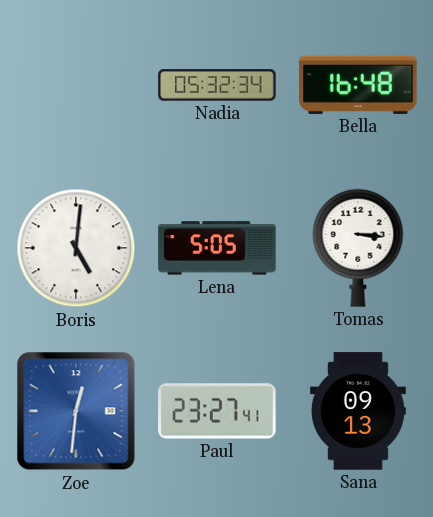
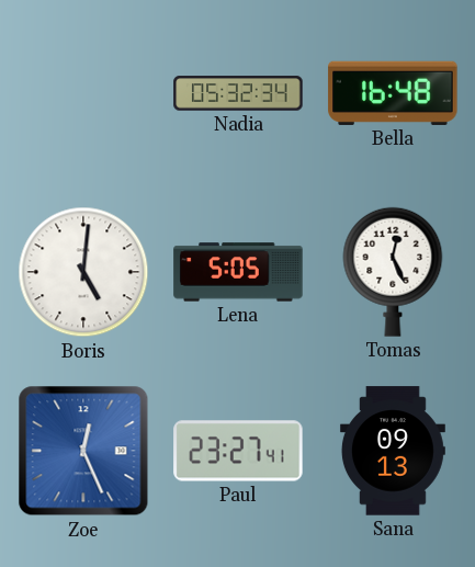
Tomas: 3:16 -> 12:26
Zoe: 12:31 -> 12:26
